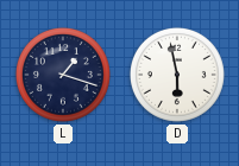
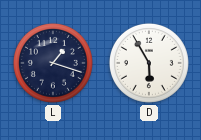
D: 5:58 -> 5:55
